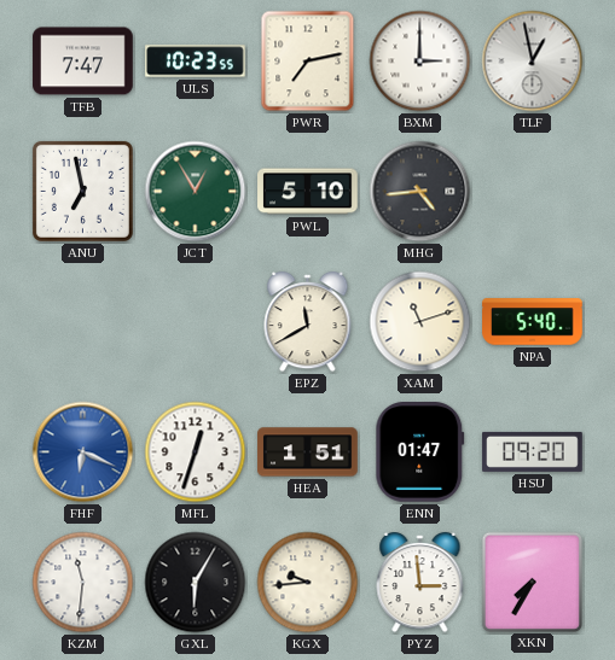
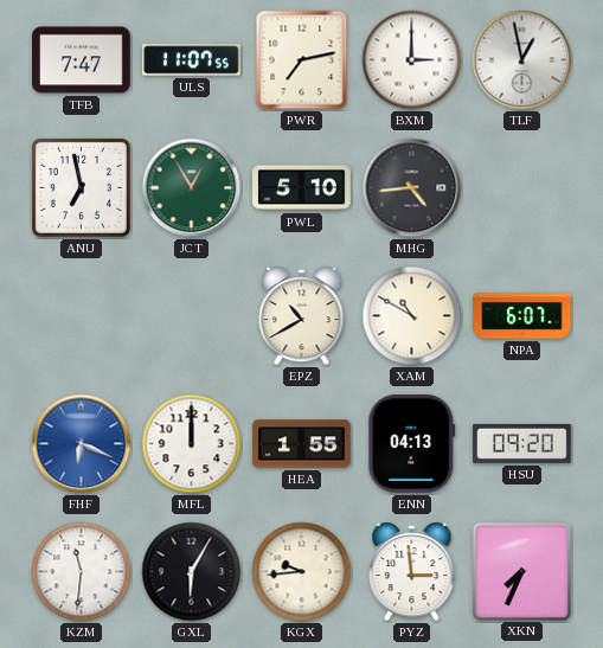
ULS: 10:23 -> 11:07
EPZ: 11:40 -> 10:40
XAM: 11:12 -> 10:50
NPA: 5:40 -> 6:07
MFL: 12:33 -> 12:00
HEA: 1:51 -> 1:55
ENN: 01:47 -> 04:13
XKN: 7:35 -> 7:34
